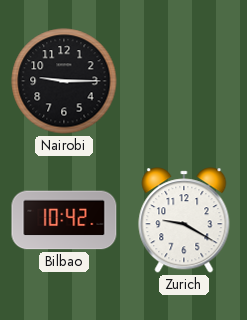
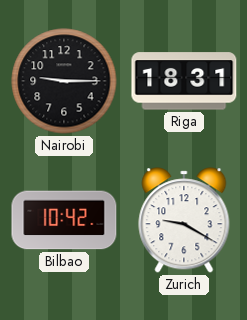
Riga: none -> 18:31
